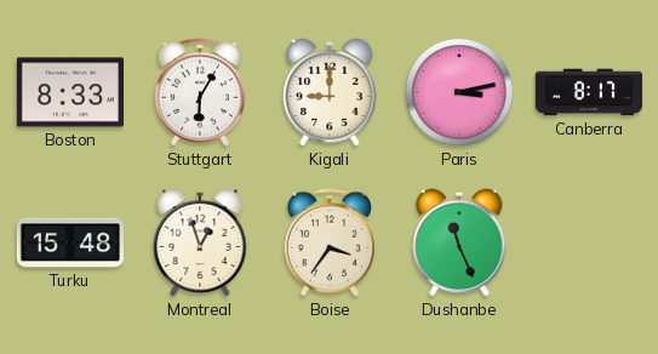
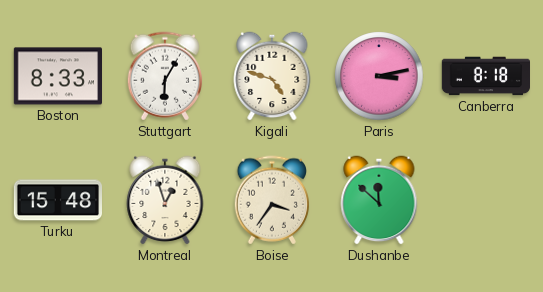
Kigali: 9:00 -> 4:48
Canberra: 8:17 -> 8:18
Dushanbe: 11:26 -> 11:52
